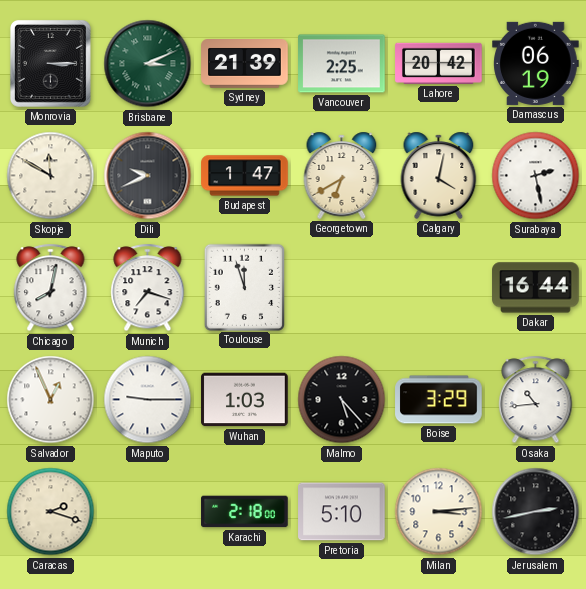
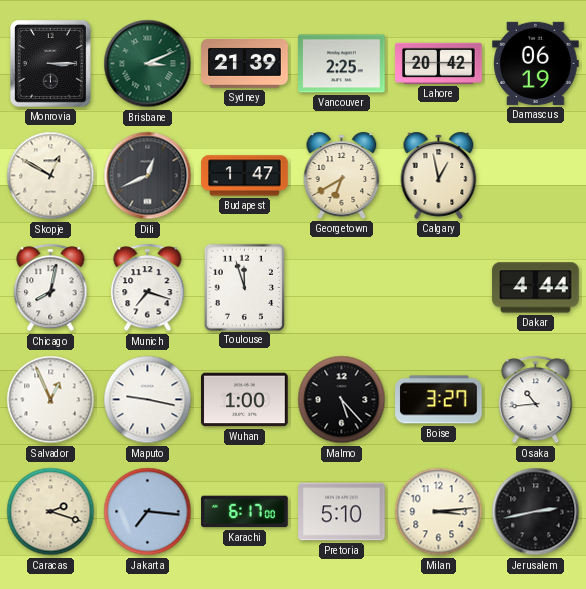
Skopje: 11:50 -> 12:50
Dili: 9:41 -> 12:41
Calgary: 4:02 -> 12:58
Surabaya: 2:28 -> none
Dakar: 16:44 -> 4:44
Maputo: 9:15 -> 9:17
Wuhan: 1:03 -> 1:00
Boise: 3:29 -> 3:27
Jakarta: none -> 7:16
Karachi: 2:18 -> 6:17
